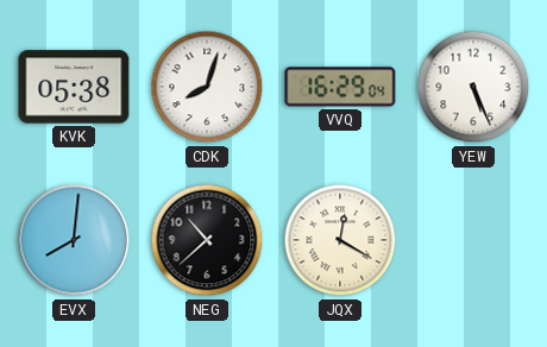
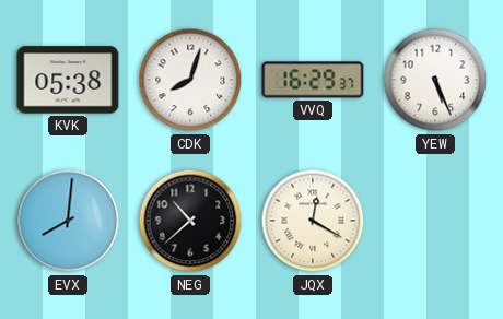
VVQ: 16:29:04 -> 16:29:37
